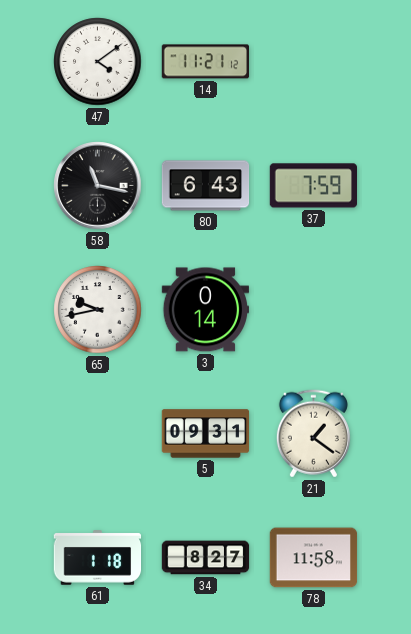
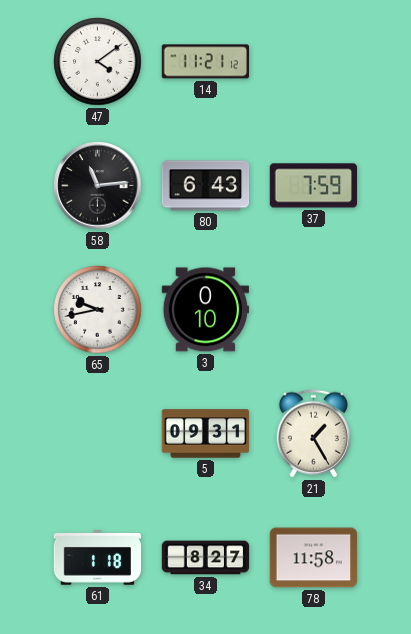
58: 11:17 -> 11:14
3: 0:14 -> 0:10
21: 1:21 -> 1:25
